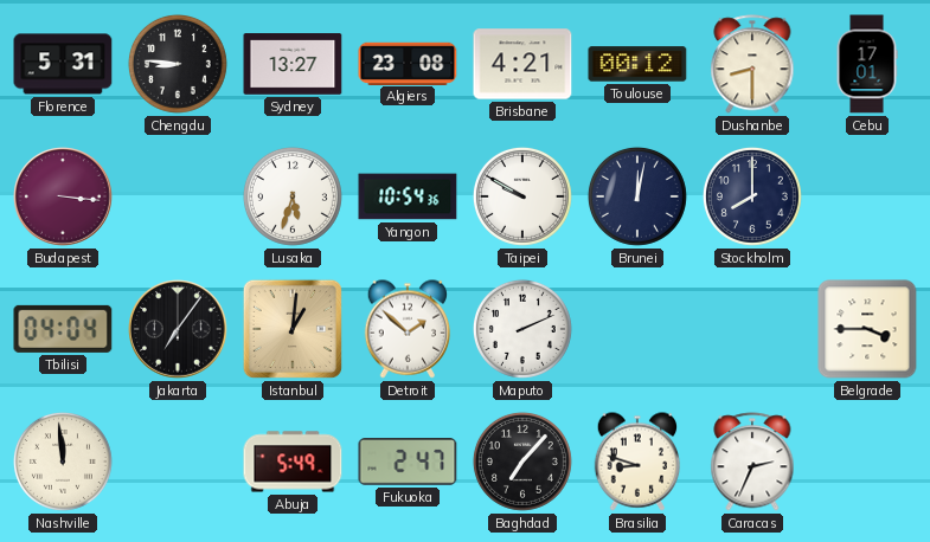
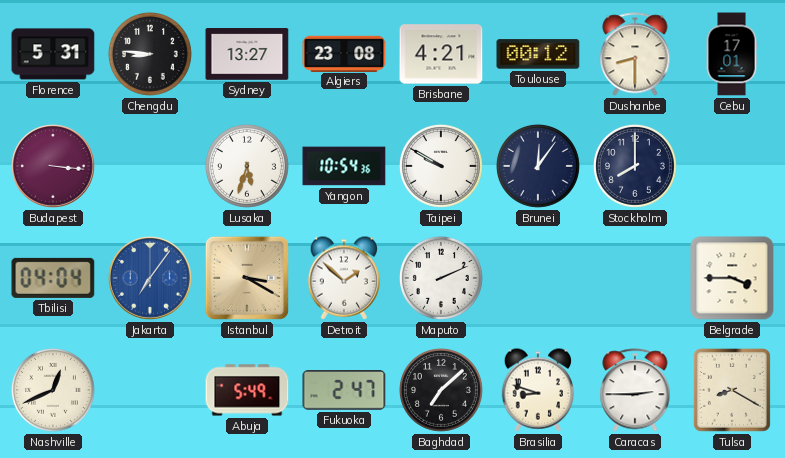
Brunei: 12:02 -> 12:06
Jakarta dial: black -> blue
Istanbul: 1:01 -> 3:20
Nashville: 11:59 -> 12:41
Baghdad: 7:07 -> 7:08
Caracas: 2:34 -> 2:45
Tulsa: none -> 8:20
